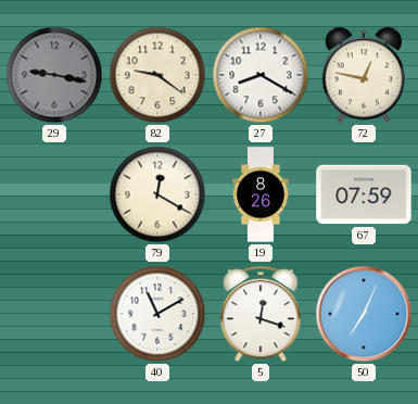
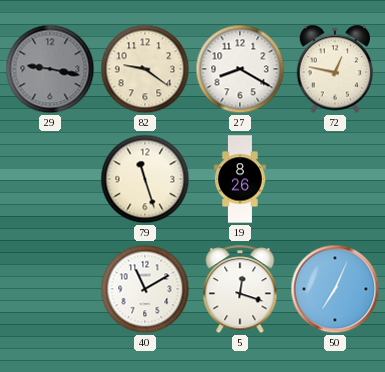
79: 12:20 -> 11:27
67: 07:59 -> none
